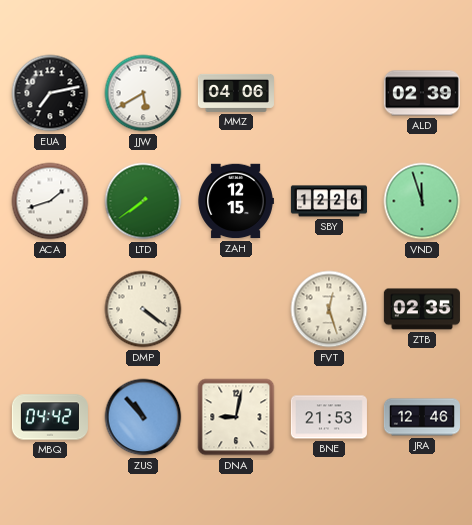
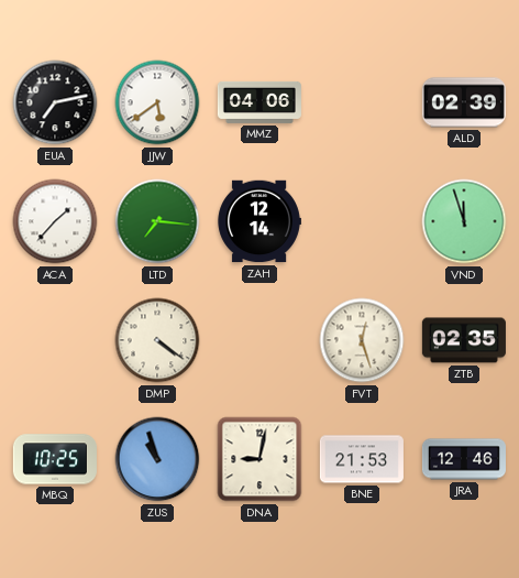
JJW: 5:40 -> 5:39
ACA: 1:42 -> 1:37
LTD: 7:39 -> 7:16
ZAH: 12:15 -> 12:14
SBY: 12:26 -> none
MBQ: 04:42 -> 10:25
ZUS: 10:53 -> 10:57
